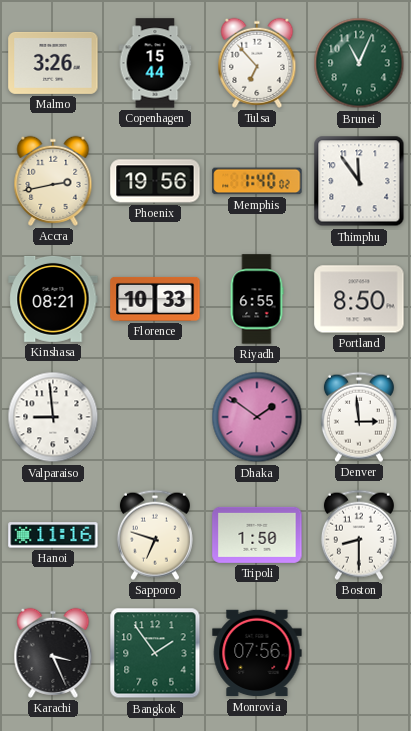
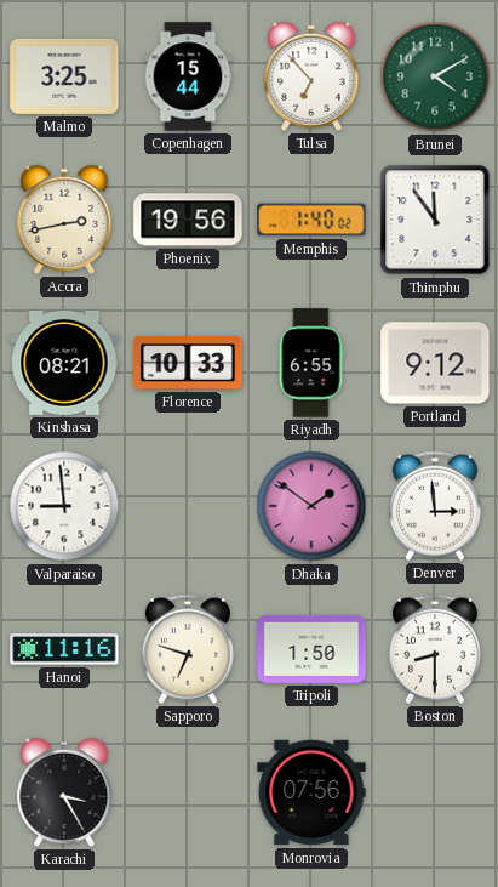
Malmo: 3:26 -> 3:25
Brunei: 11:04 -> 4:10
Portland: 8:50 -> 9:12
Karachi: 3:26 -> 3:25
Bangkok: 1:54 -> none
